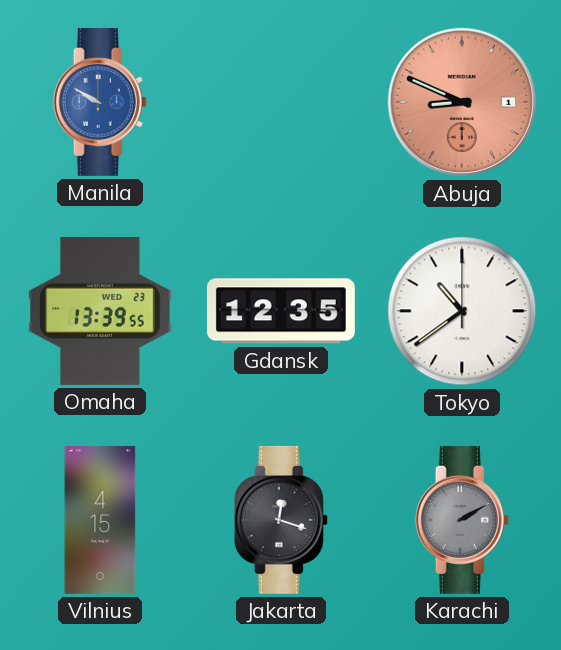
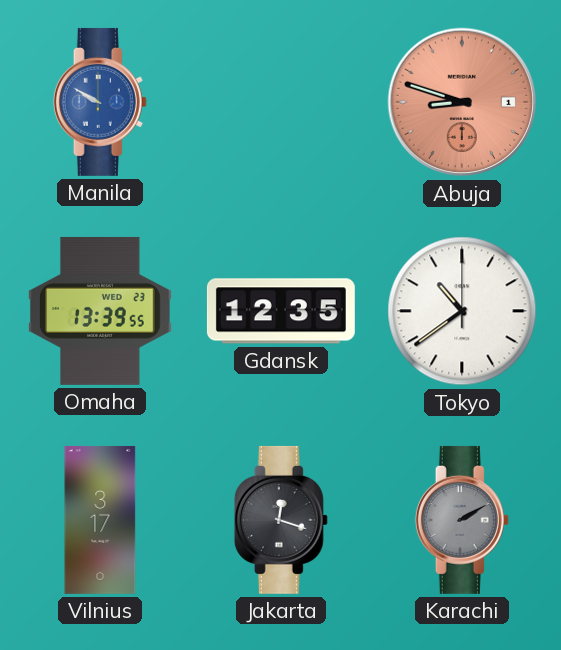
Abuja: 8:49 -> 8:48
Vilnius: 4:15 -> 3:17
